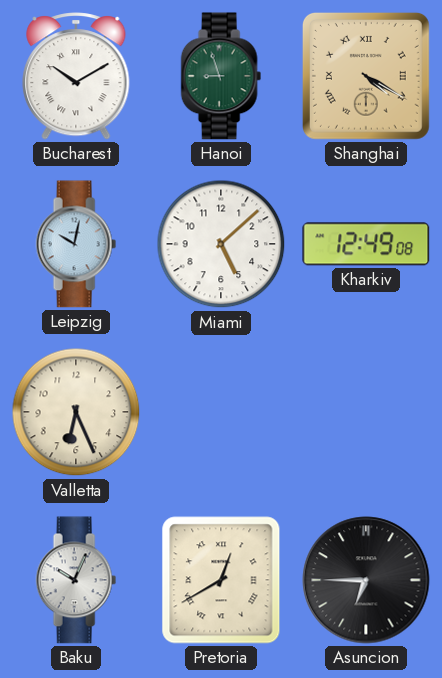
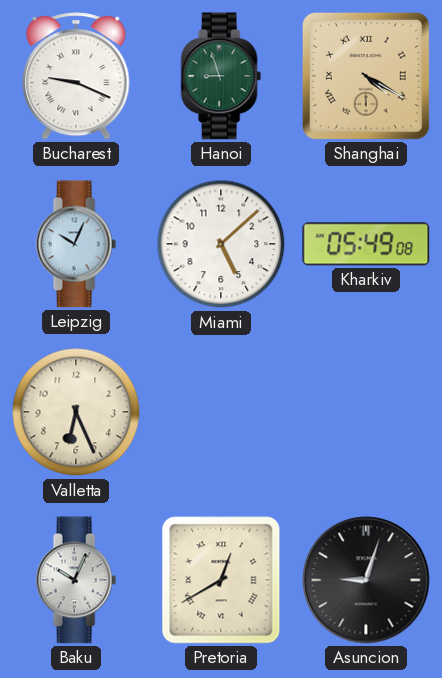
Bucharest: 10:10 -> 9:19
Leipzig: 10:02 -> 10:04
Kharkiv: 12:49 -> 05:49
Asuncion: 6:45 -> 9:03
